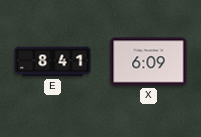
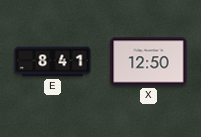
X: 6:09 -> 12:50
